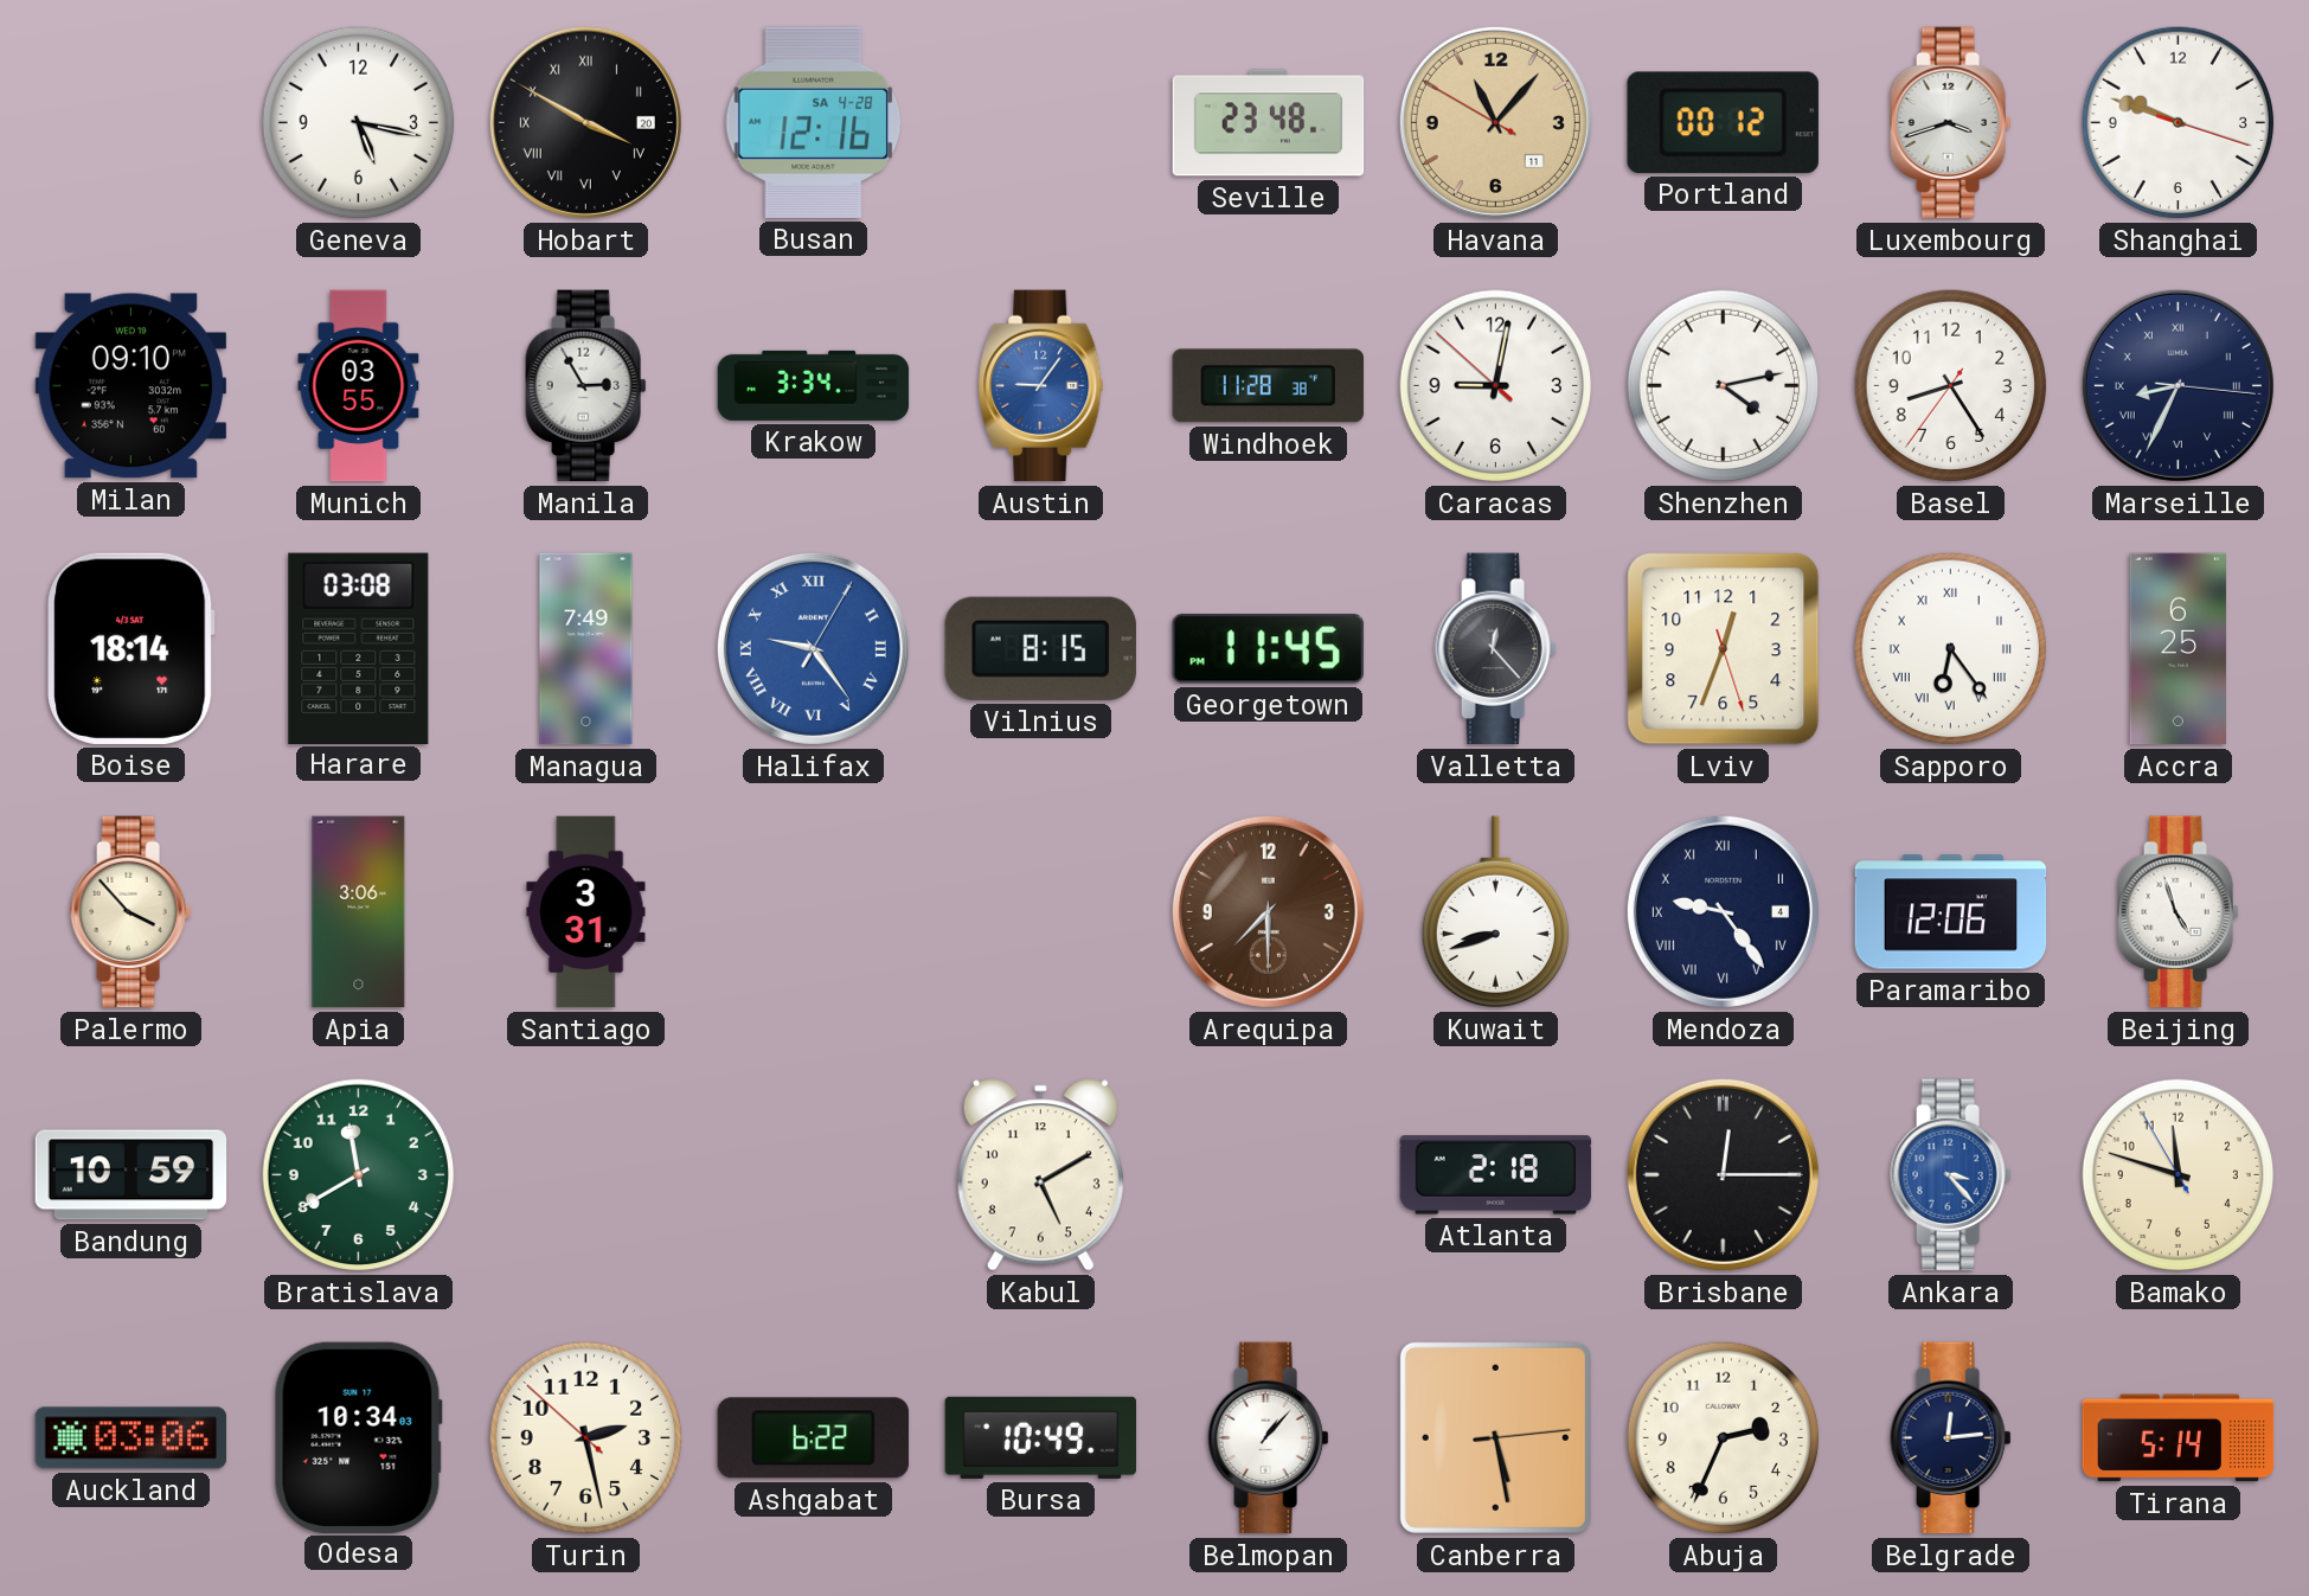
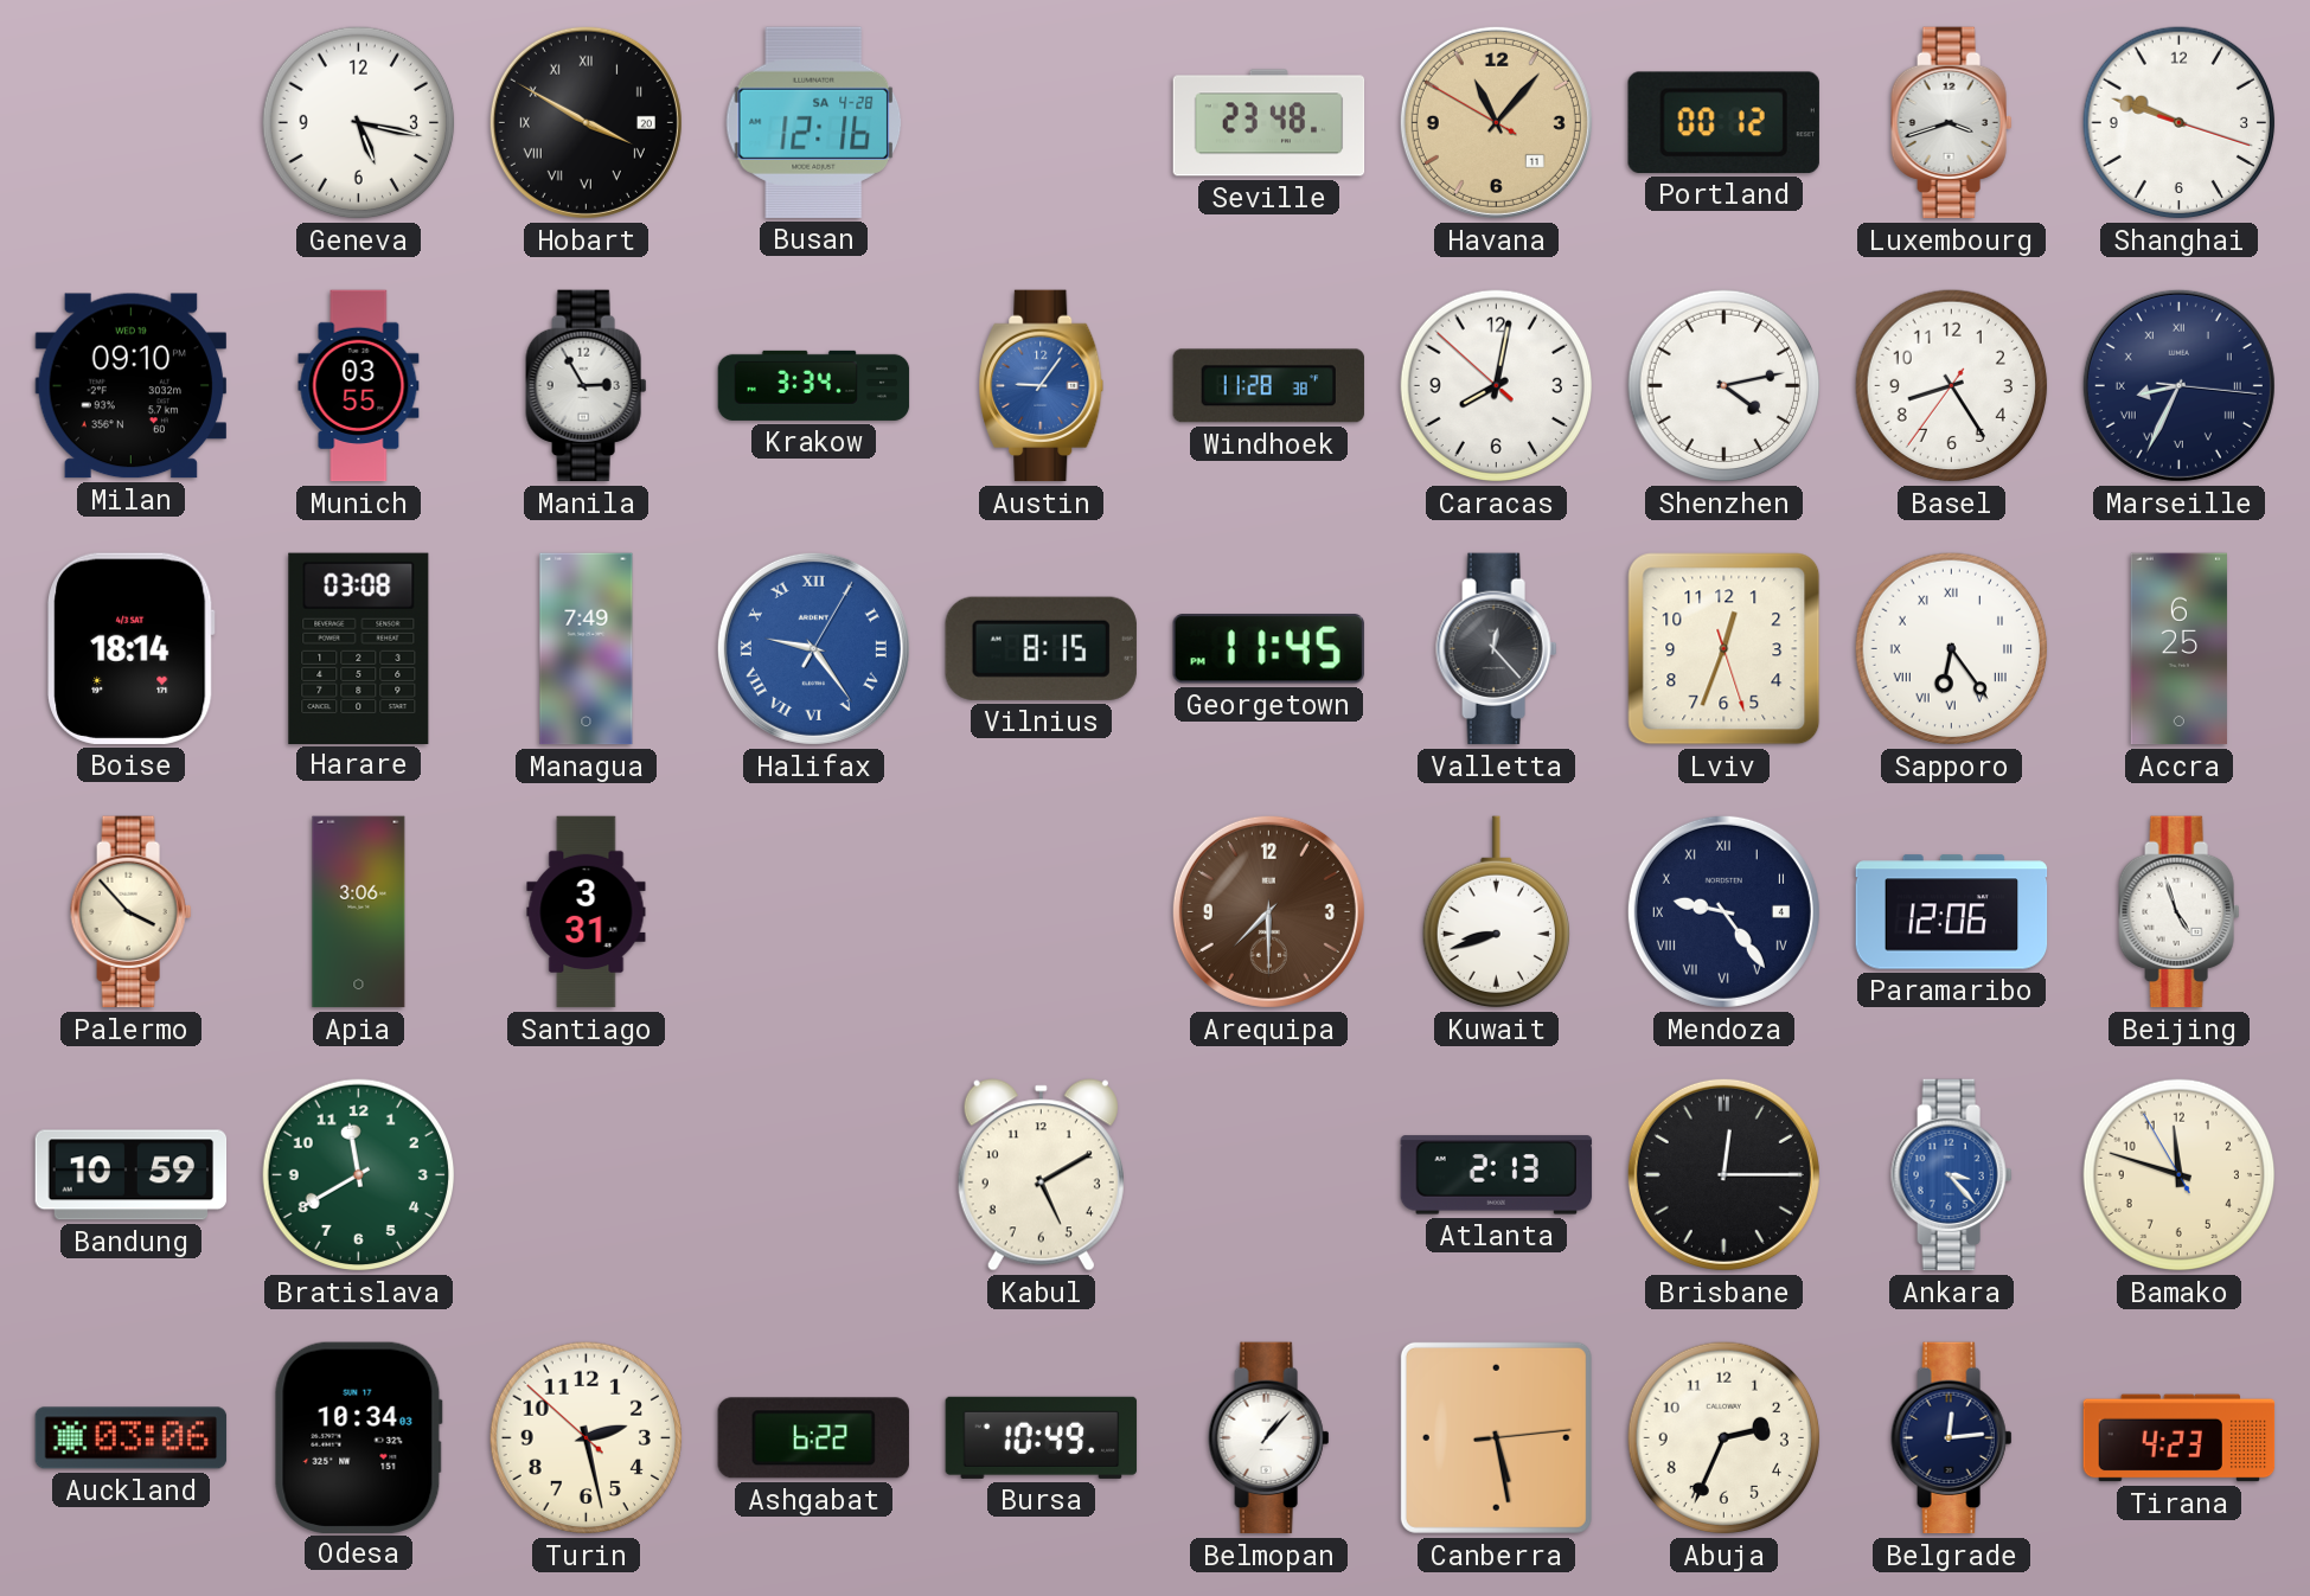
Caracas: 9:01 -> 8:01
Atlanta: 2:18 -> 2:13
Tirana: 5:14 -> 4:23
